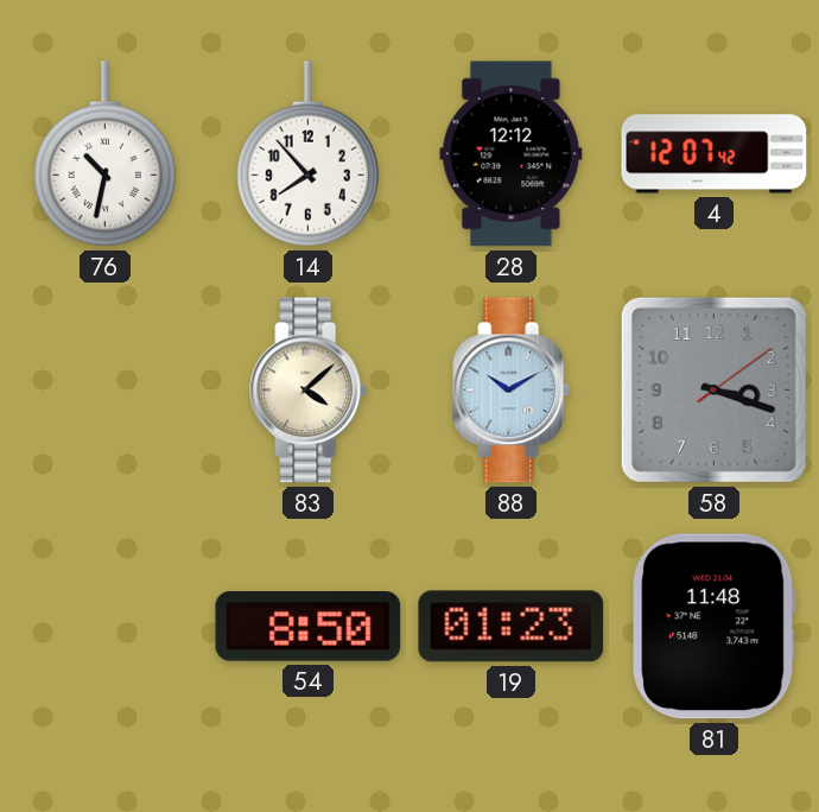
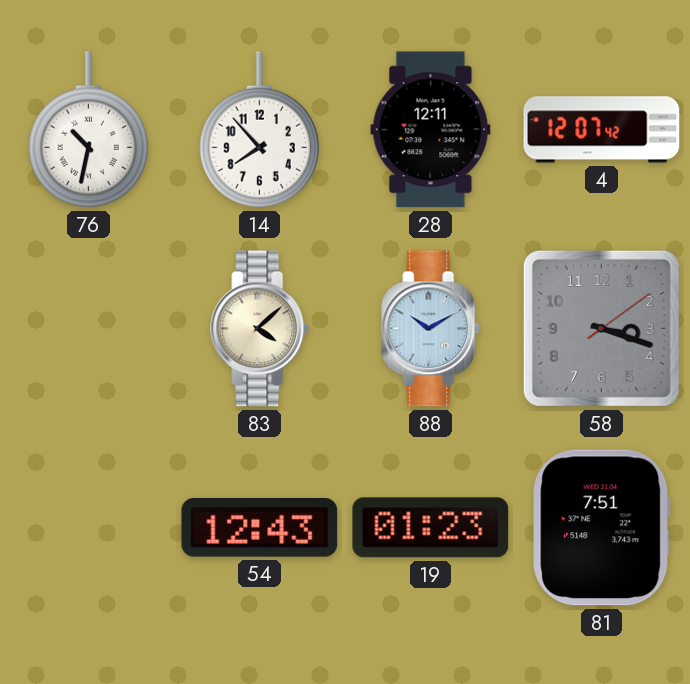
28: 12:12 -> 12:11
54: 8:50 -> 12:43
81: 11:48 -> 7:51
